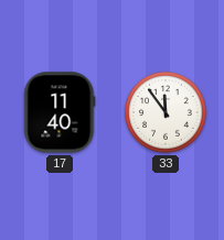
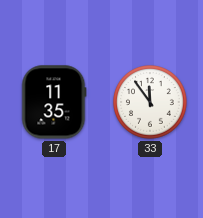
17: 11:40 -> 11:35
